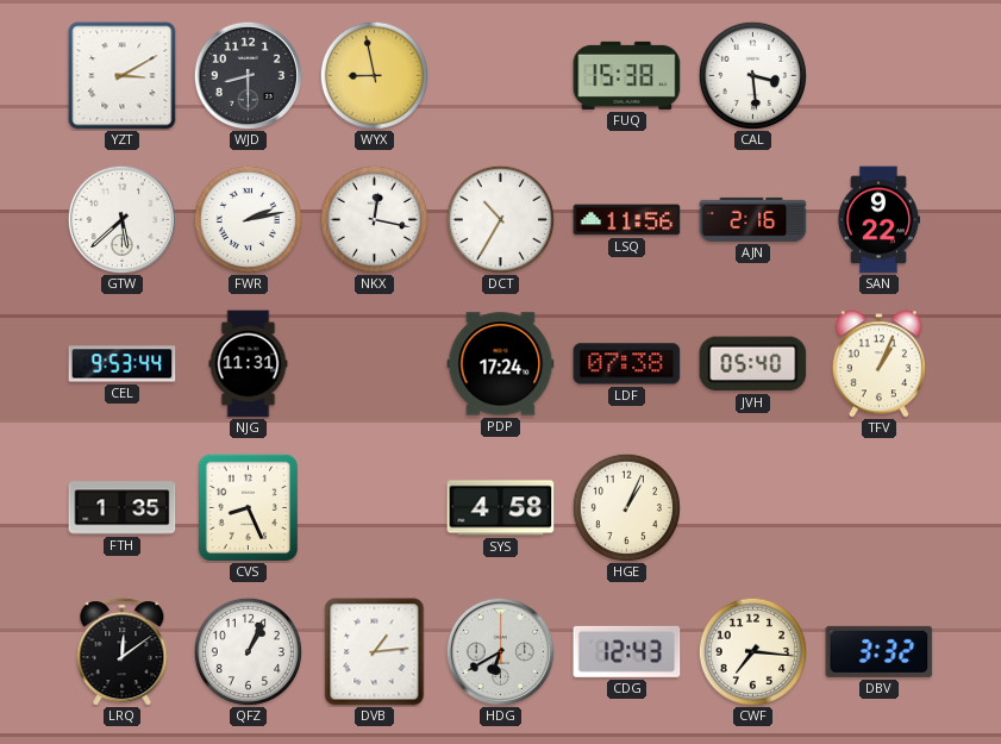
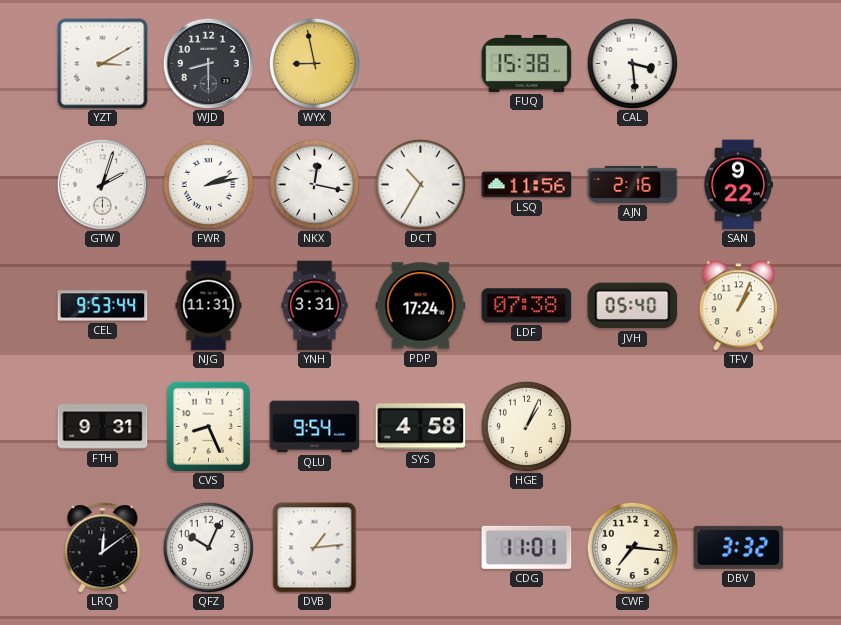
GTW: 5:38 -> 2:03
YNH: none -> 3:31
FTH: 1:35 -> 9:31
QLU: none -> 9:54
QFZ: 1:04 -> 10:04
HDG: 6:40 -> none
CDG: 12:43 -> 11:01
